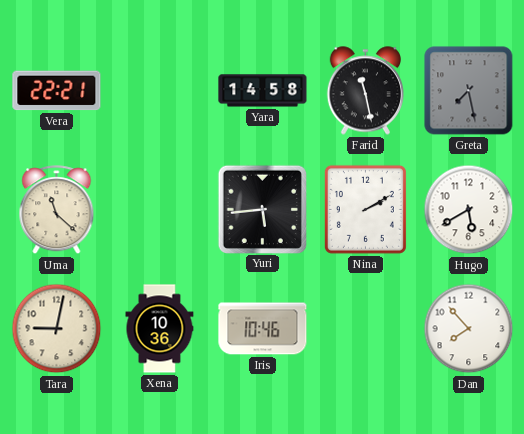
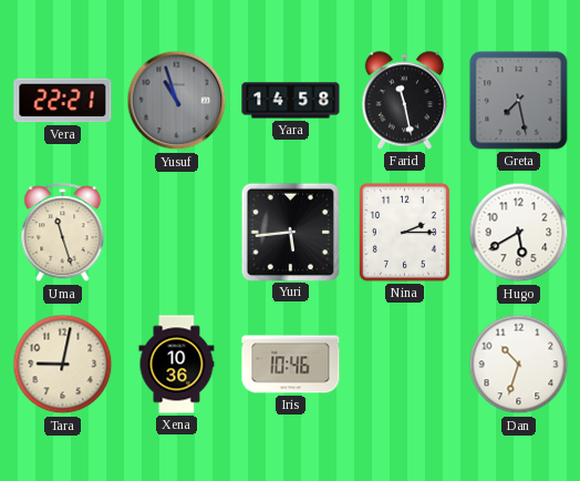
Yusuf: none -> 10:57
Uma: 11:22 -> 11:27
Nina: 2:10 -> 2:15
Dan: 7:53 -> 10:33
